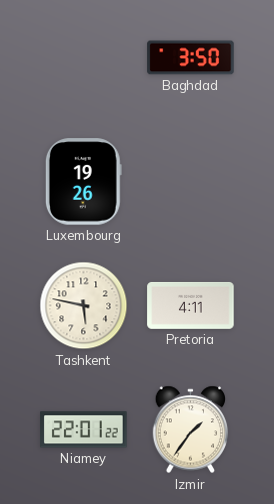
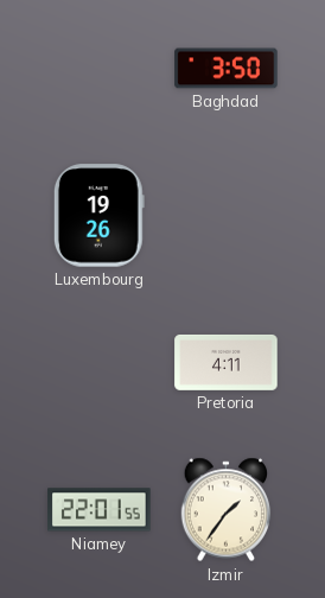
Tashkent: 5:47 -> none
Niamey: 22:01:22 -> 22:01:55
